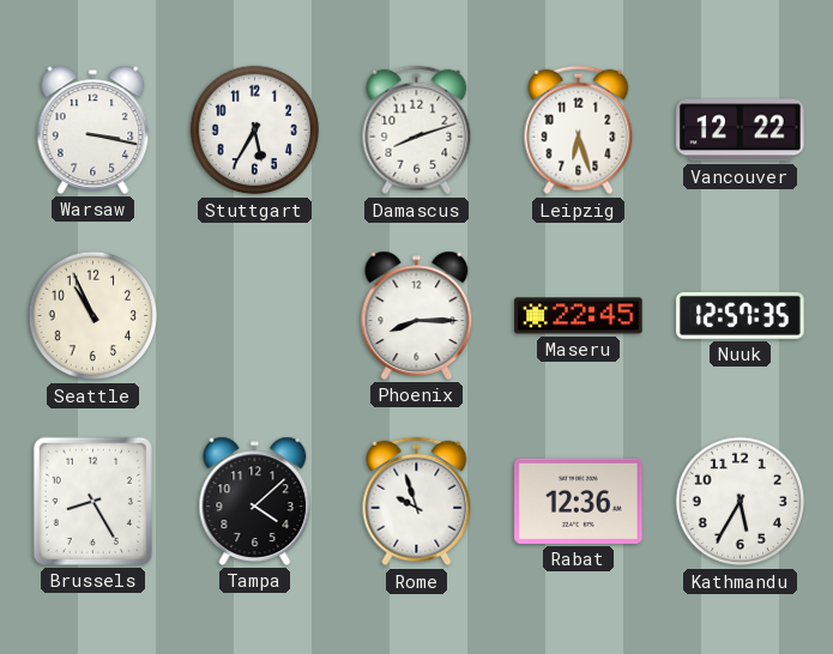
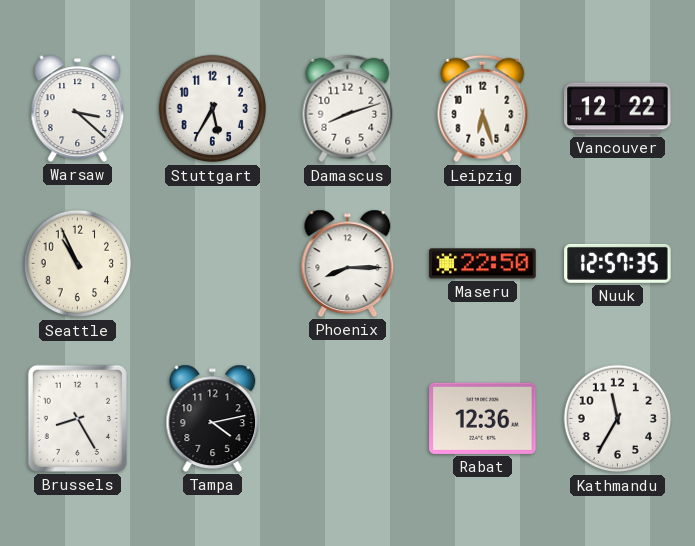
Warsaw: 3:17 -> 3:22
Maseru: 22:45 -> 22:50
Tampa: 4:08 -> 4:13
Rome: 9:57 -> none
Kathmandu: 5:35 -> 11:35
